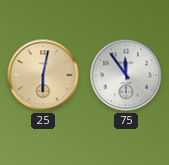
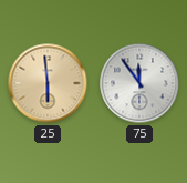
25: 6:02 -> 5:59
